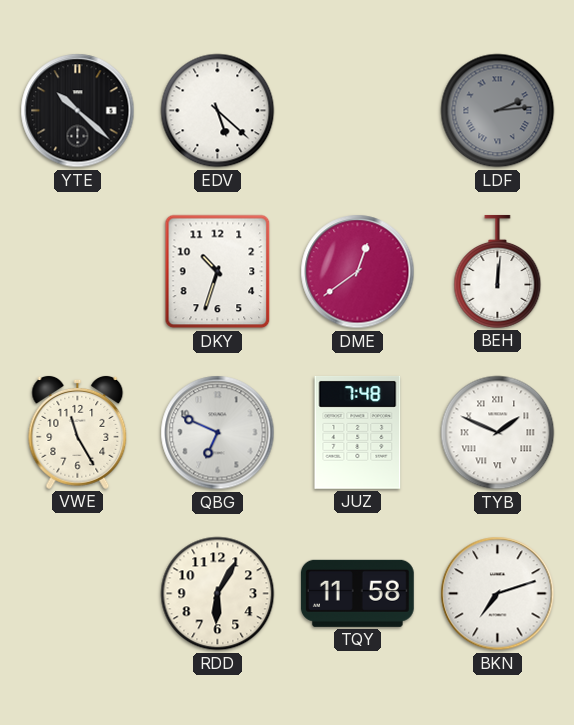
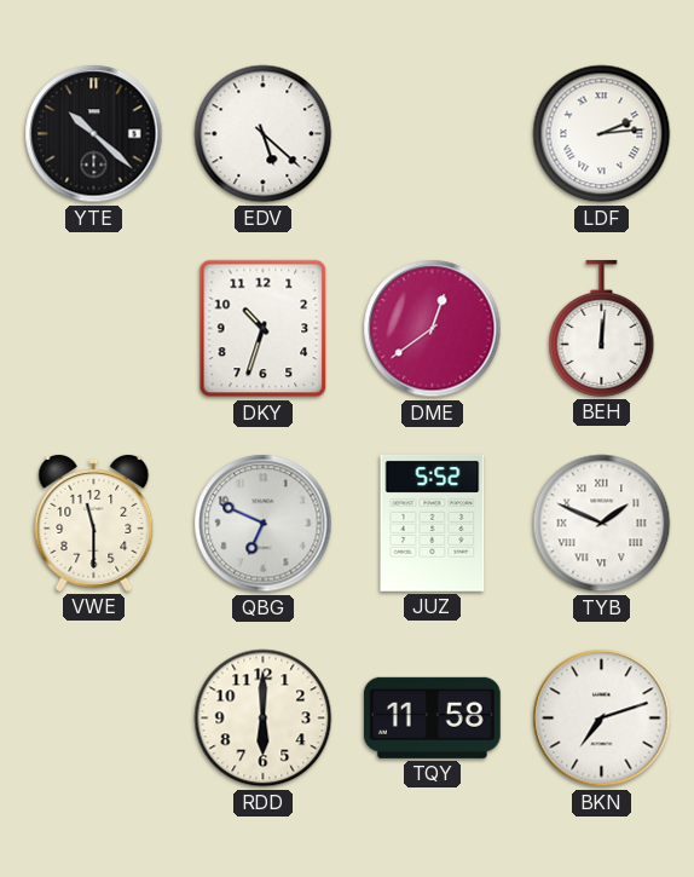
LDF dial: grey -> white
VWE: 11:25 -> 11:30
JUZ: 7:48 -> 5:52
RDD: 6:05 -> 6:00
